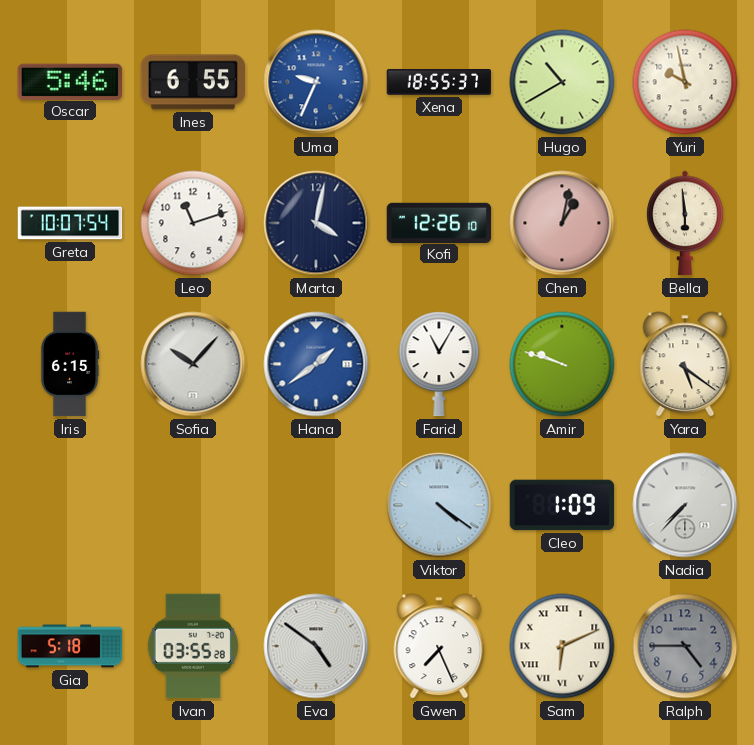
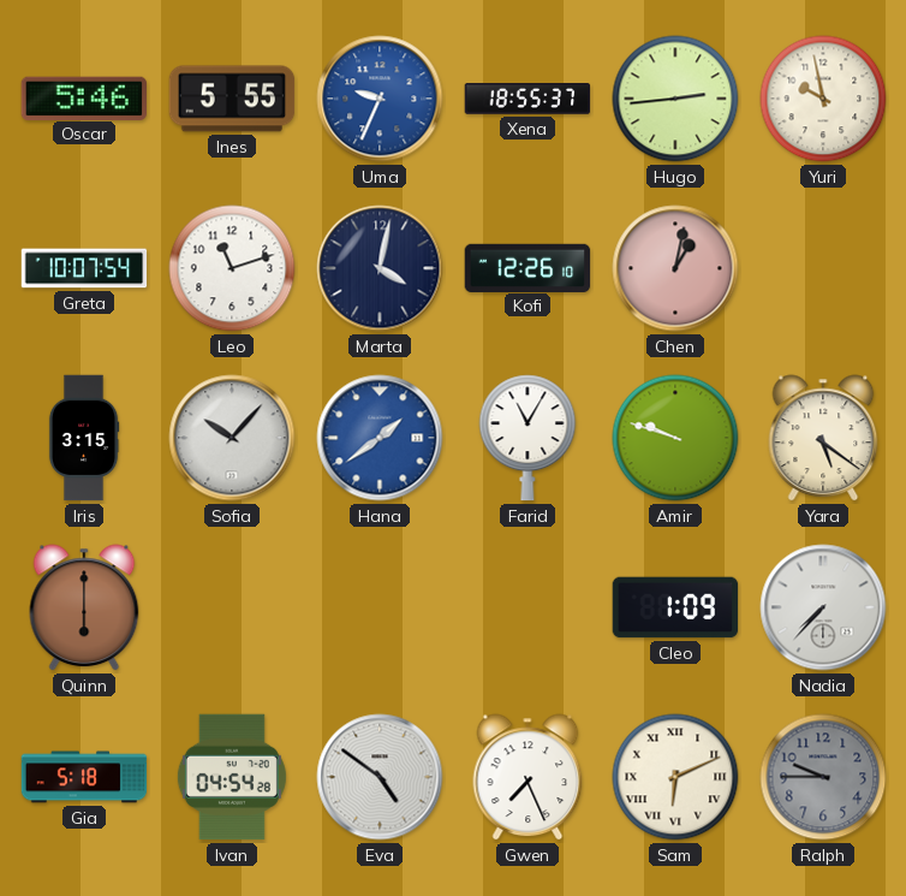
Ines: 6:55 -> 5:55
Hugo: 10:40 -> 2:44
Bella: 5:59 -> none
Iris: 6:15 -> 3:15
Quinn: none -> 6:00
Viktor: 4:21 -> none
Ivan: 03:55 -> 04:54
Ralph: 4:45 -> 9:45
